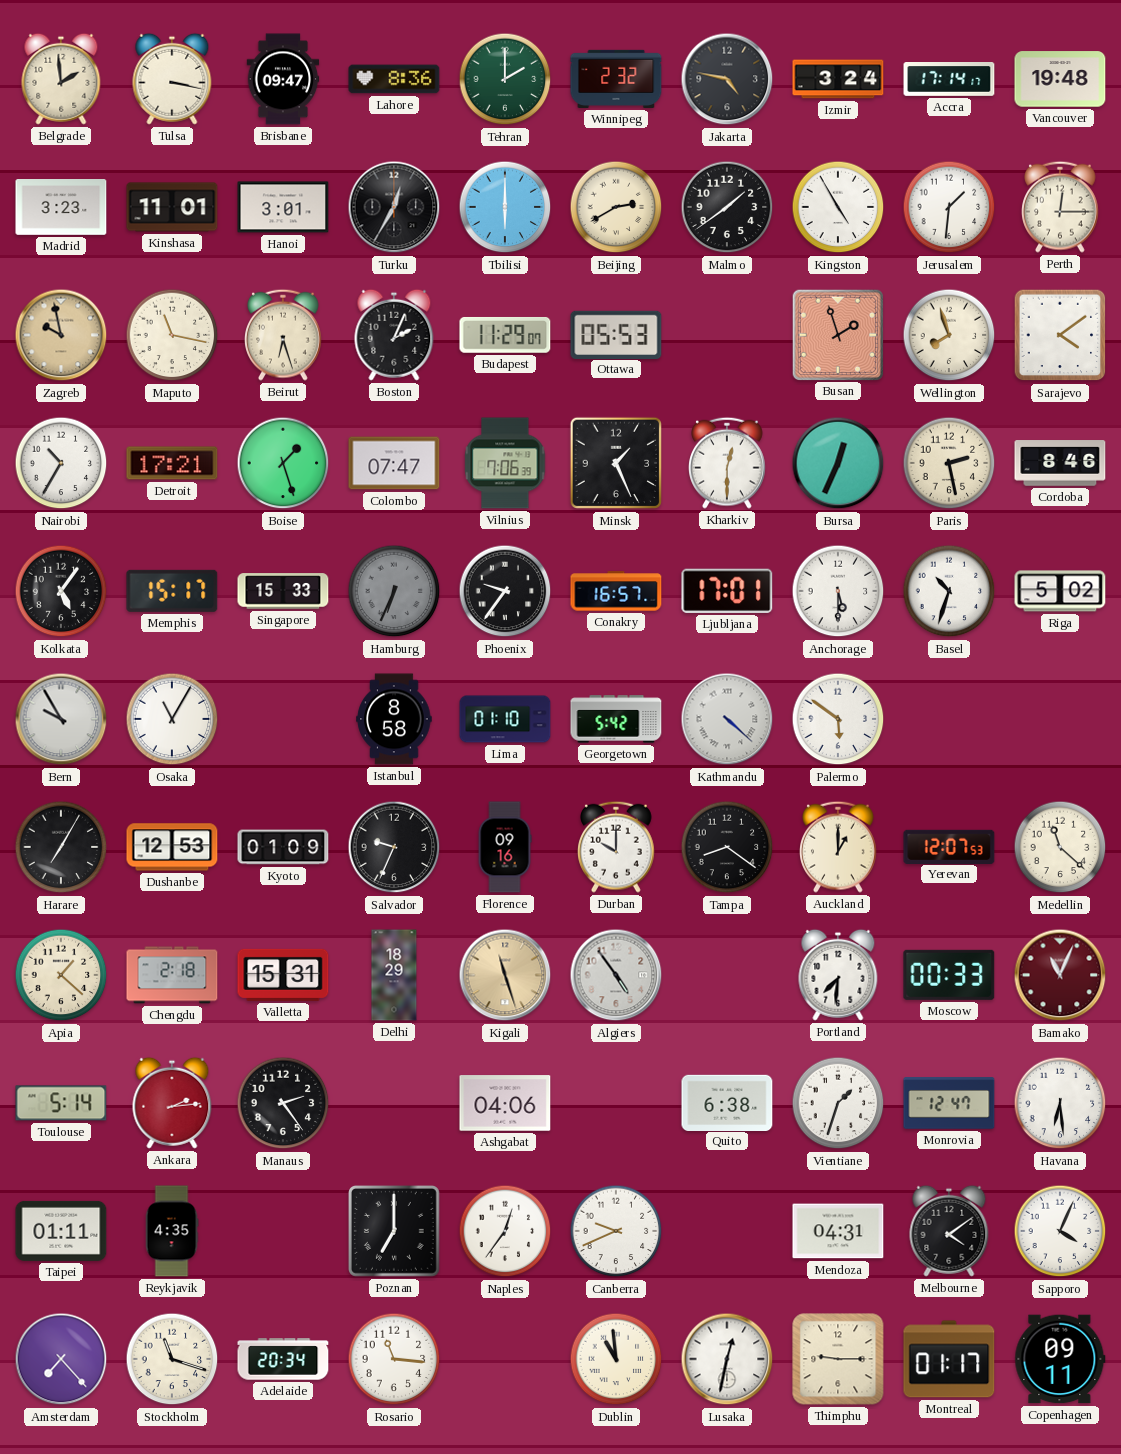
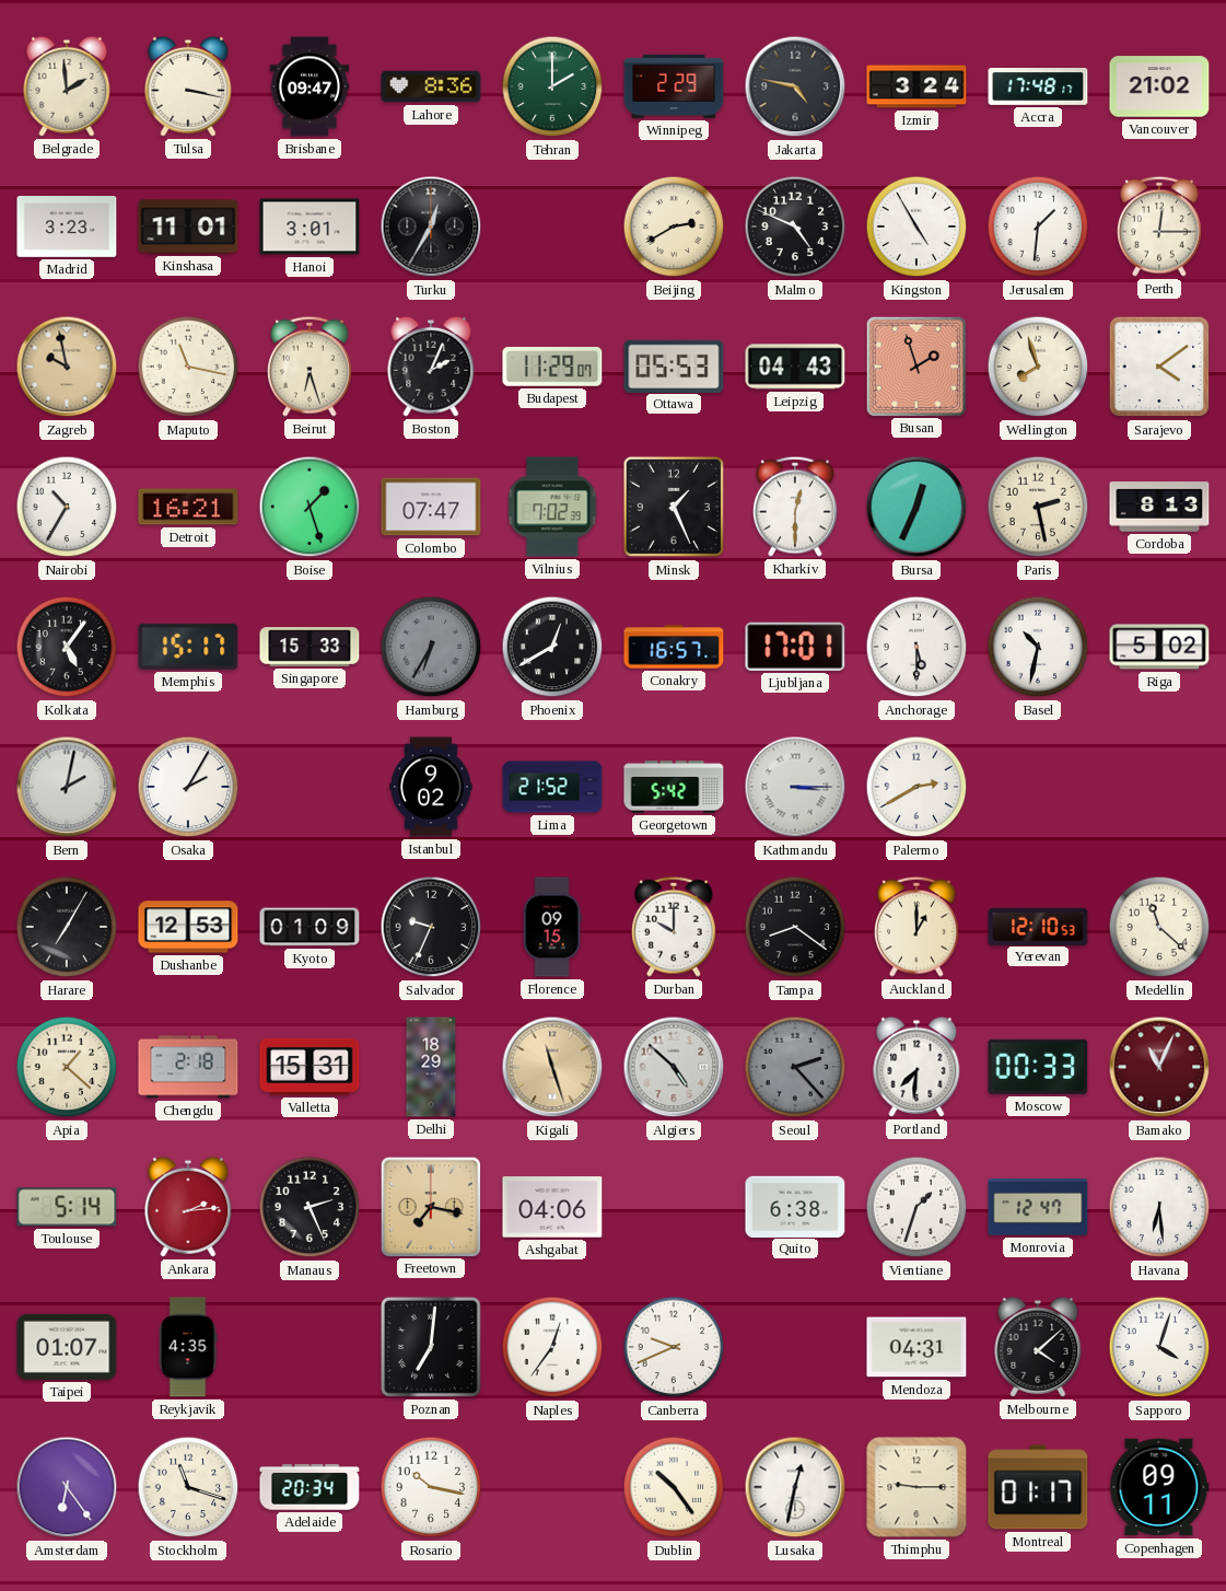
Winnipeg: 2:32 -> 2:29
Accra: 17:14 -> 17:48
Vancouver: 19:48 -> 21:02
Tbilisi: 6:00 -> none
Malmo: 1:39 -> 4:49
Leipzig: none -> 04:43
Detroit: 17:21 -> 16:21
Vilnius: 7:06 -> 7:02
Cordoba: 8:46 -> 8:13
Hamburg: 6:34 -> 6:35
Phoenix: 9:36 -> 12:40
Basel: 10:33 -> 10:32
Bern: 9:55 -> 2:02
Osaka: 11:05 -> 2:05
Istanbul: 8:58 -> 9:02
Lima: 01:10 -> 21:52
Kathmandu: 4:22 -> 3:15
Palermo: 5:51 -> 2:40
Florence: 09:16 -> 09:15
Yerevan: 12:07 -> 12:10
Algiers: 4:54 -> 4:52
Seoul: none -> 2:23
Manaus: 2:24 -> 2:26
Freetown: none -> 7:17
Taipei: 01:11 -> 01:07
Poznan: 7:00 -> 7:01
Melbourne: 4:09 -> 4:08
Sapporo: 4:04 -> 4:03
Amsterdam: 7:23 -> 6:24
Rosario: 11:16 -> 10:17
Dublin: 10:59 -> 10:24
